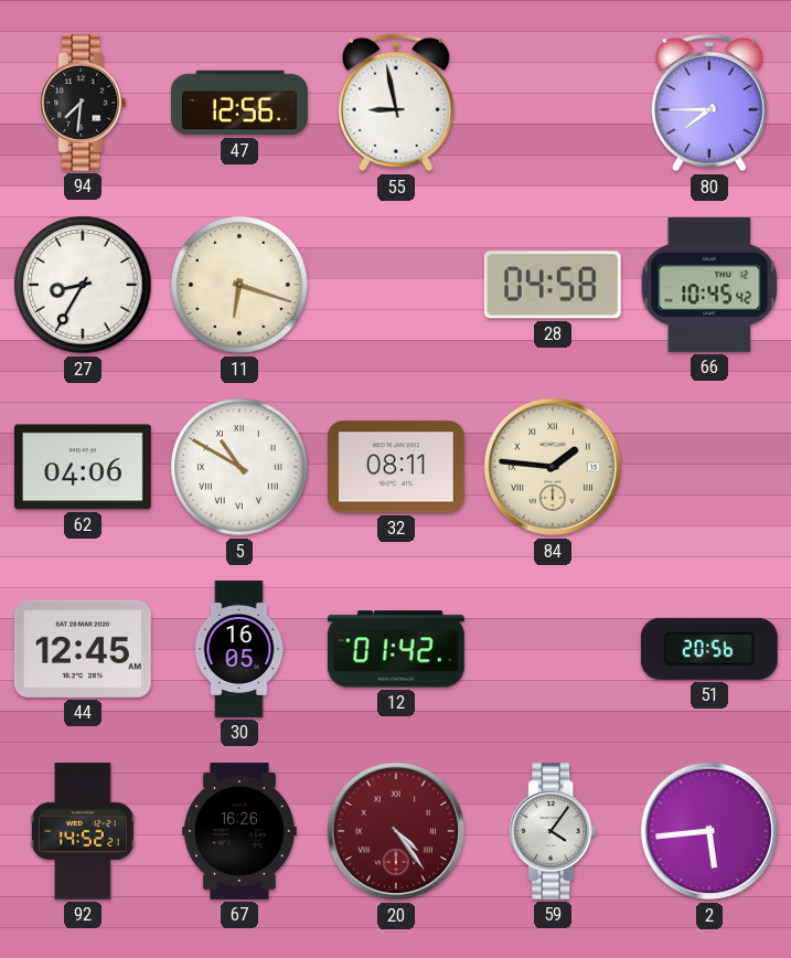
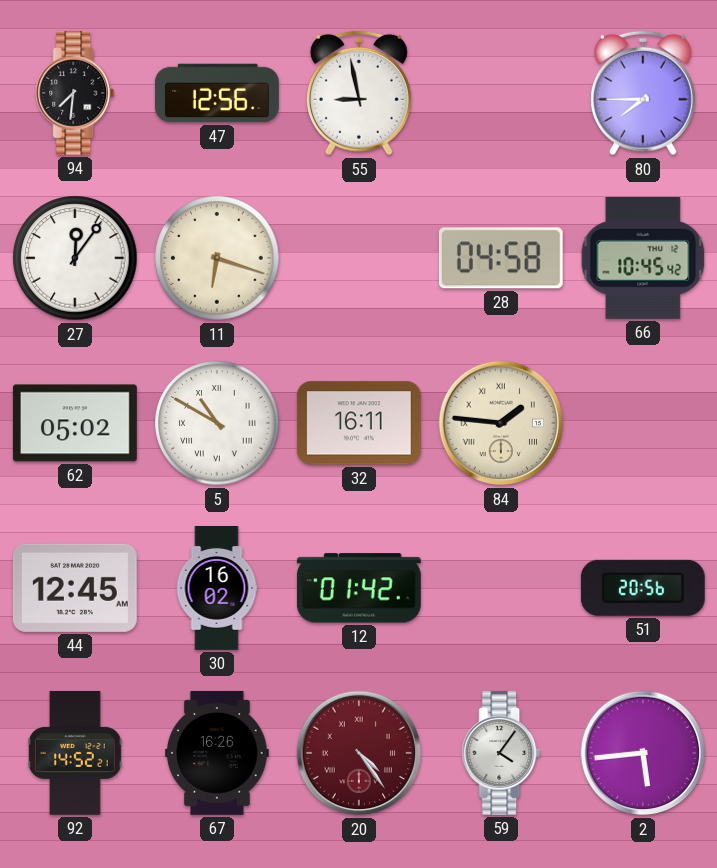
27: 8:35 -> 12:06
62: 04:06 -> 05:02
32: 08:11 -> 16:11
30: 16:05 -> 16:02
